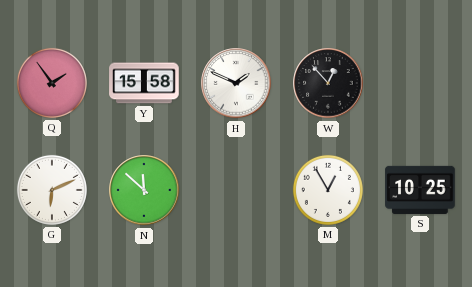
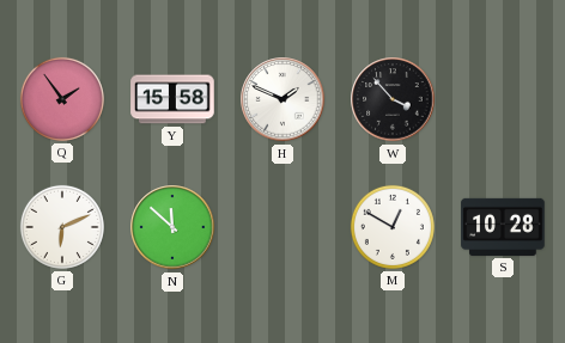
W: 12:53 -> 3:53
M: 12:55 -> 12:50
S: 10:25 -> 10:28
